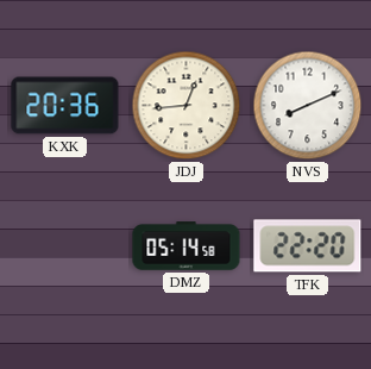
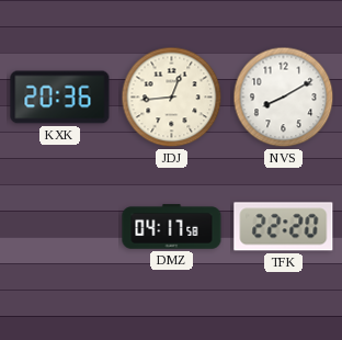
NVS: 8:11 -> 8:10
DMZ: 05:14 -> 04:17
